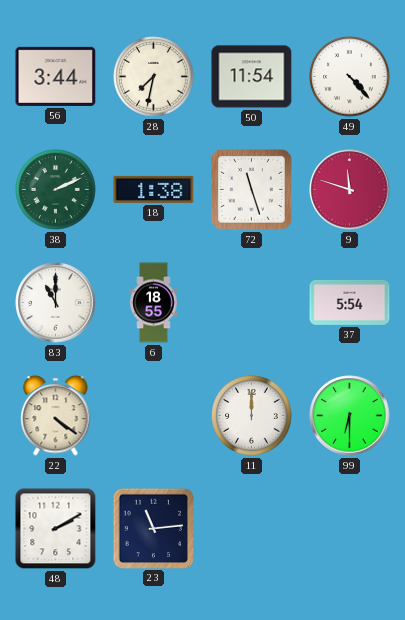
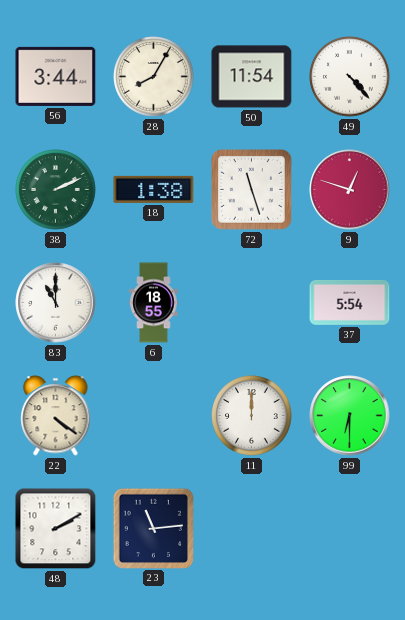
28: 7:32 -> 8:05
9: 11:48 -> 12:48
